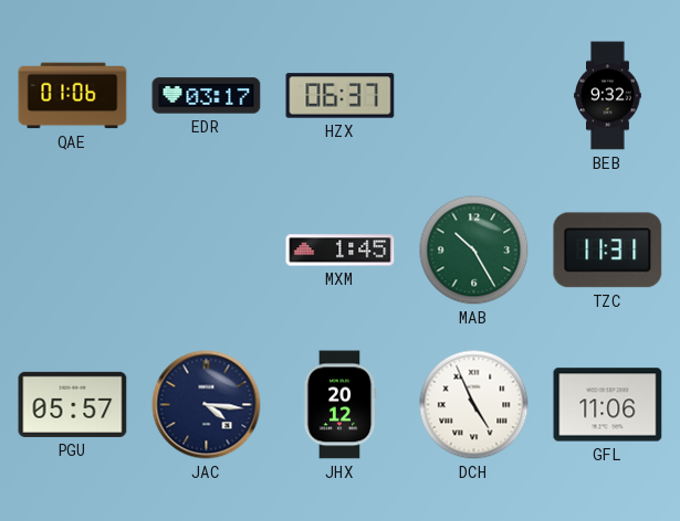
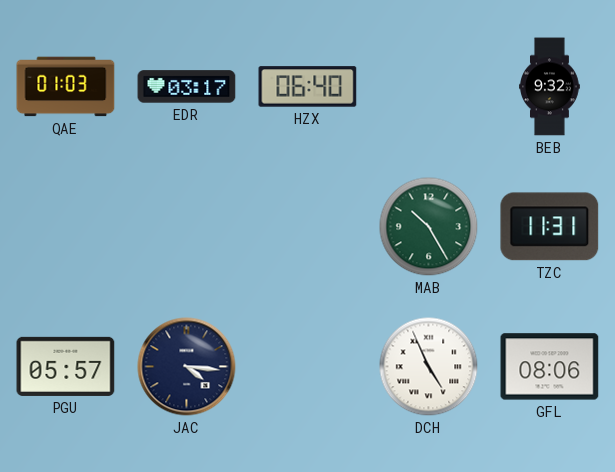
QAE: 01:06 -> 01:03
HZX: 06:37 -> 06:40
MXM: 1:45 -> none
JHX: 20:12 -> none
GFL: 11:06 -> 08:06
